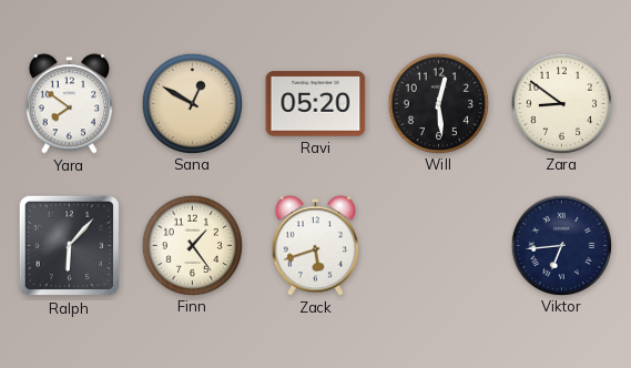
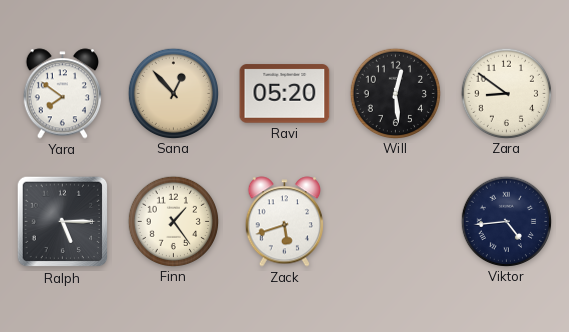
Sana: 12:50 -> 12:53
Ralph: 6:07 -> 5:15
Viktor: 6:44 -> 4:44
